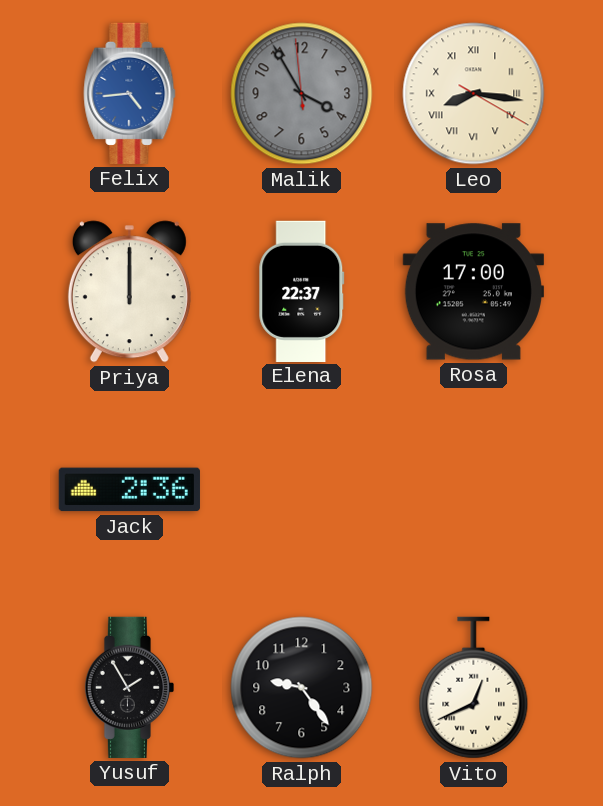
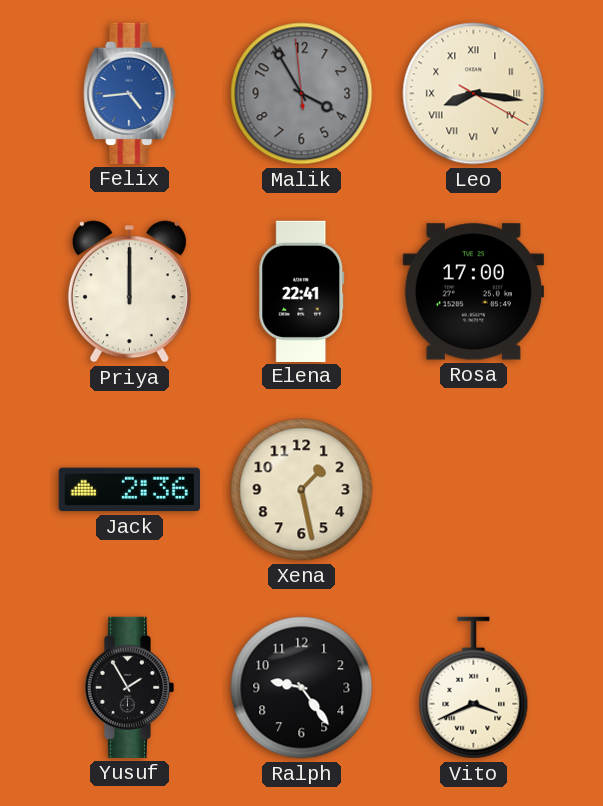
Elena: 22:37 -> 22:41
Xena: none -> 1:28
Vito: 12:41 -> 3:41
